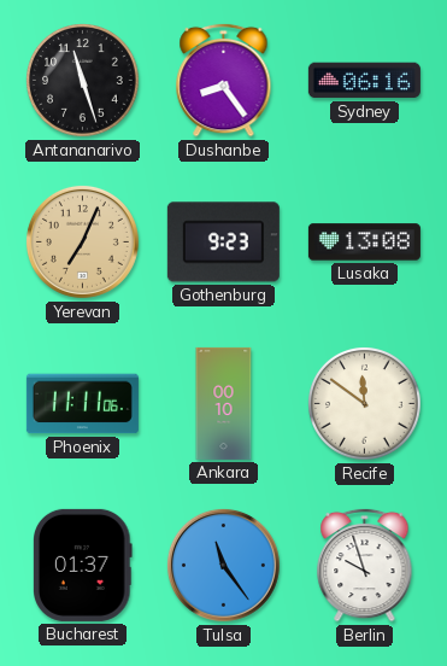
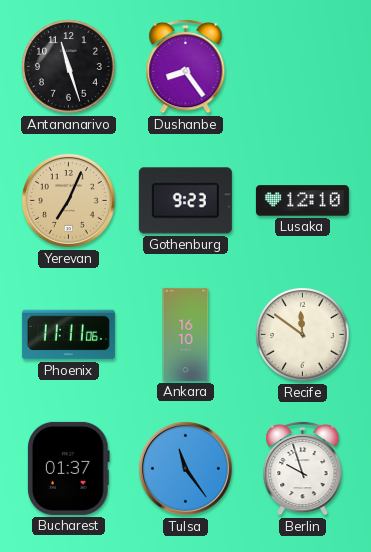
Sydney: 06:16 -> none
Lusaka: 13:08 -> 12:10
Ankara: 00:10 -> 16:10
